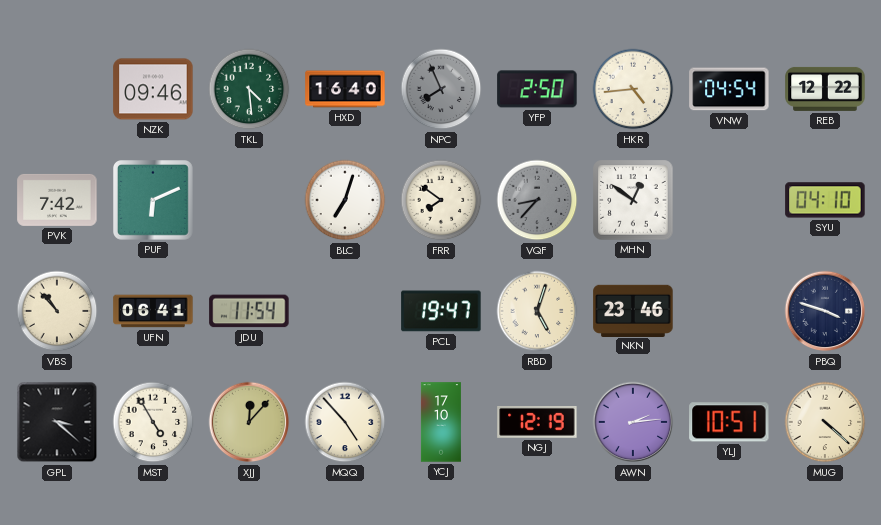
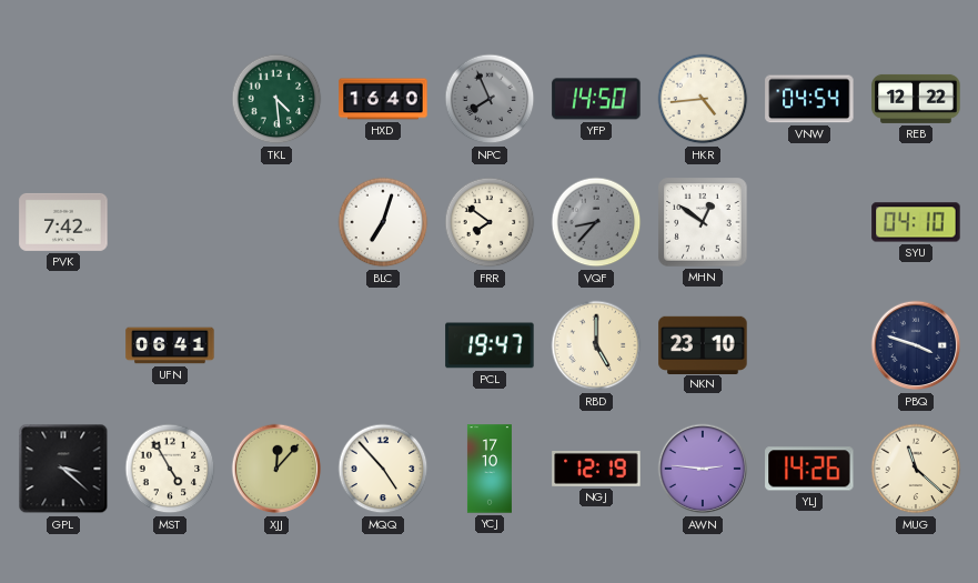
NZK: 09:46 -> none
YFP: 2:50 -> 14:50
PUF: 6:11 -> none
VBS: 10:53 -> none
JDU: 11:54 -> none
RBD: 5:03 -> 5:00
NKN: 23:46 -> 23:10
AWN: 2:14 -> 2:46
YLJ: 10:51 -> 14:26
MUG: 4:22 -> 11:22
